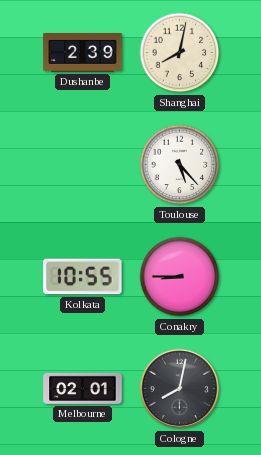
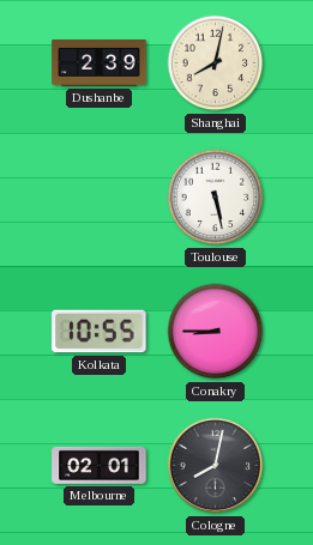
Toulouse: 5:23 -> 5:28
